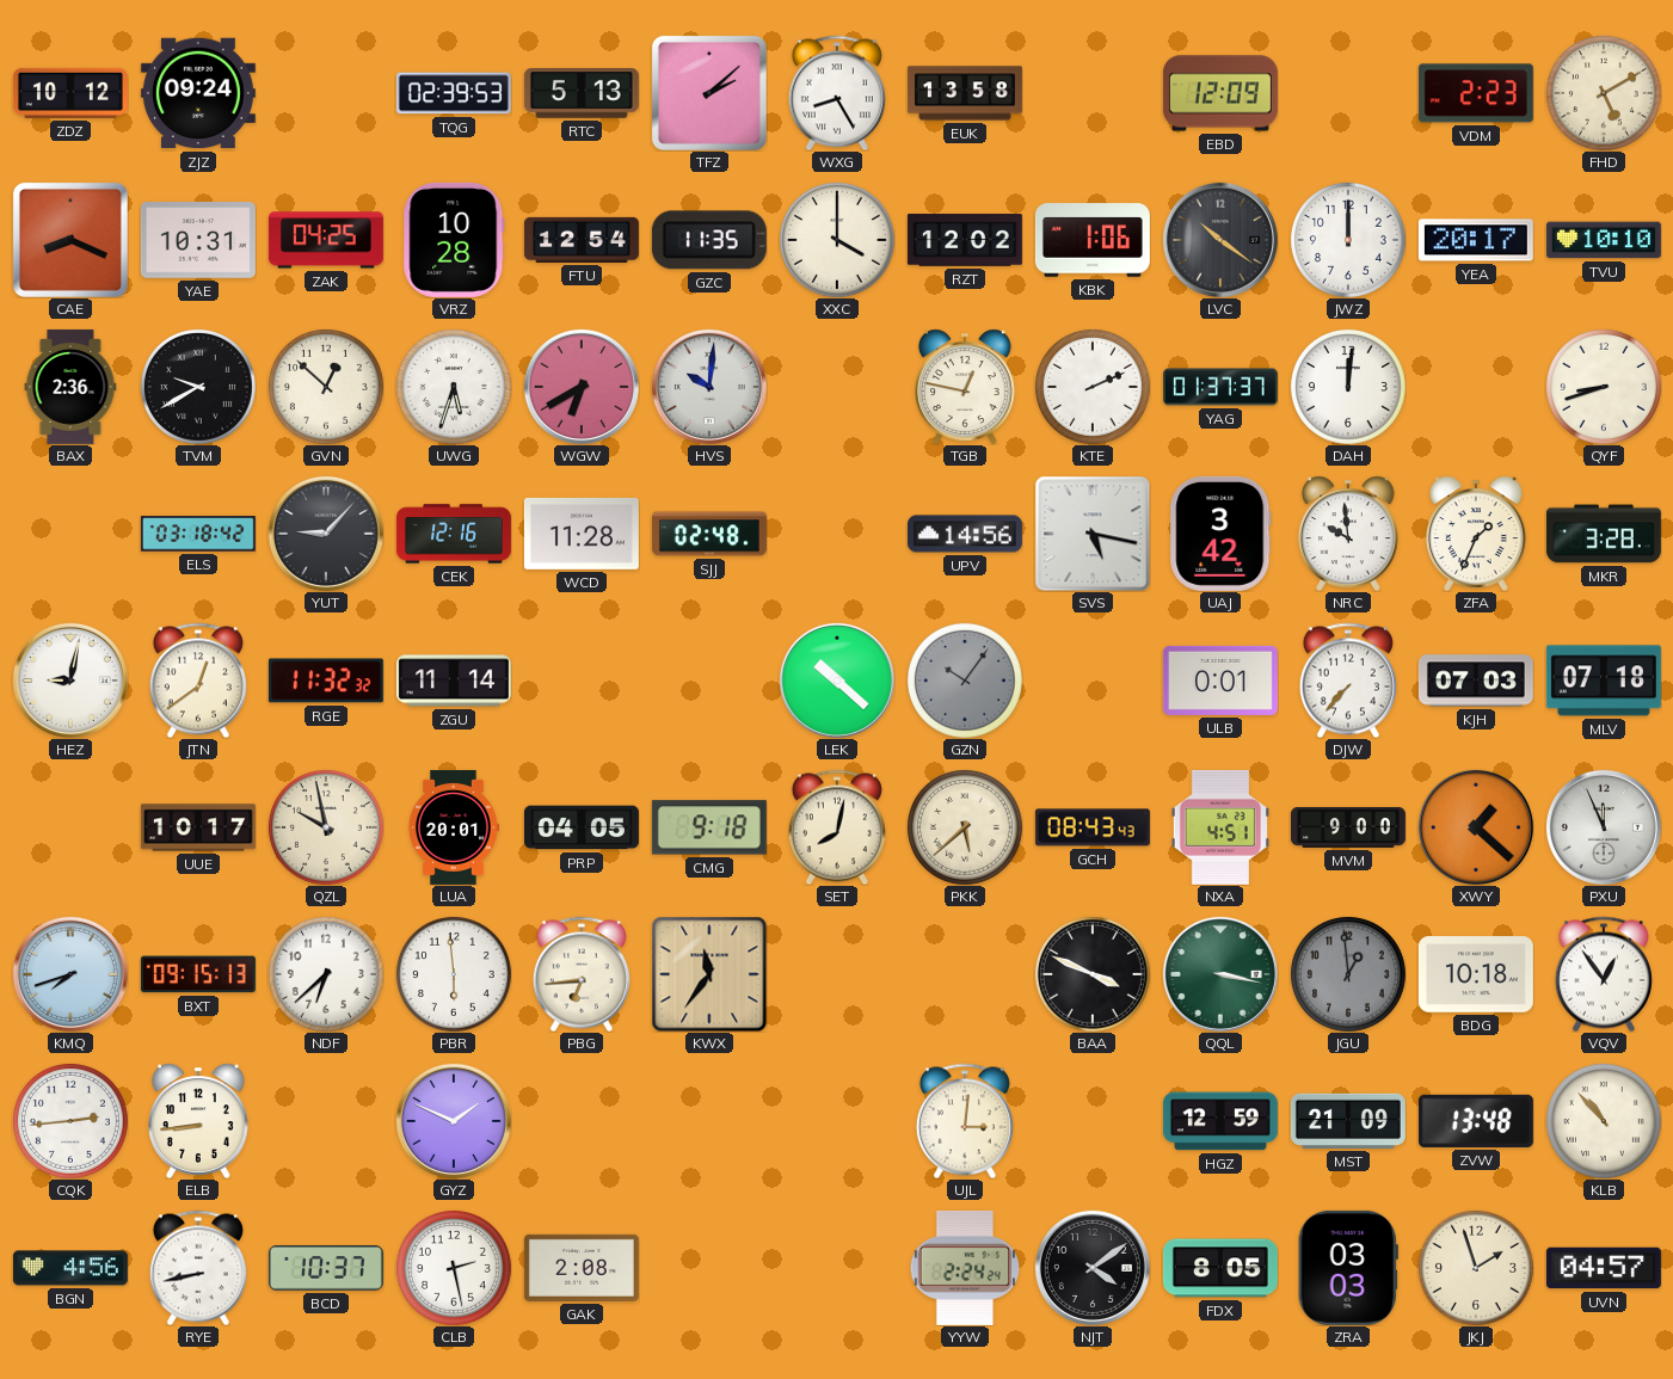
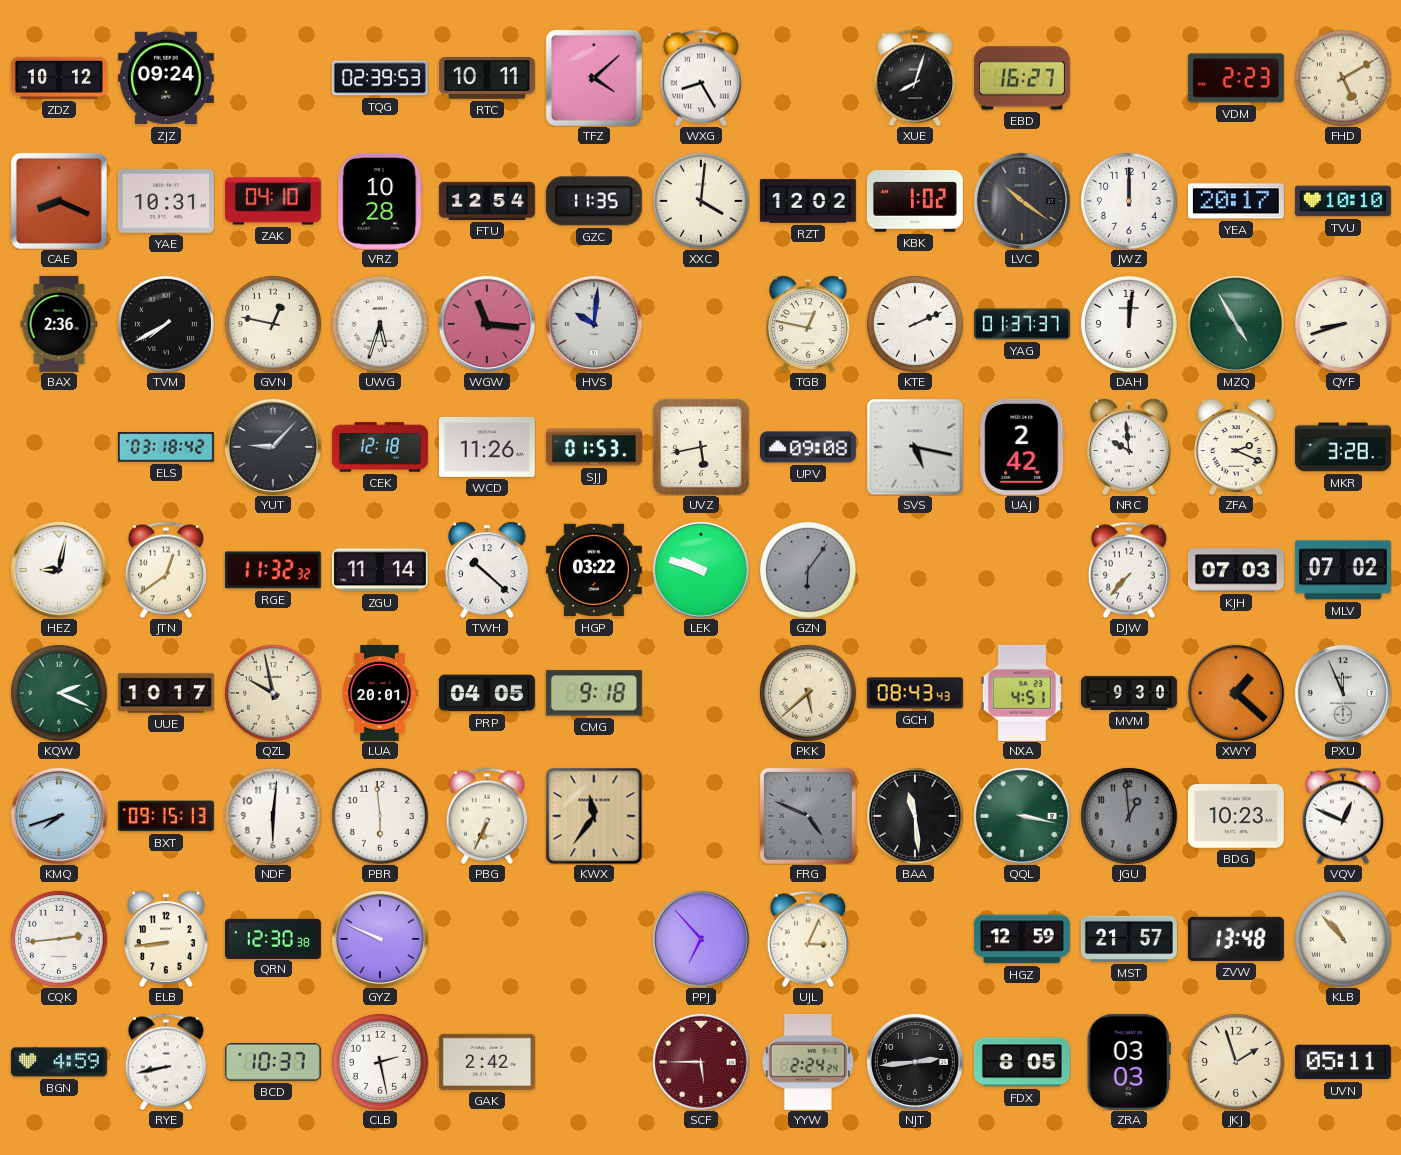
RTC: 5:13 -> 10:11
TFZ: 2:08 -> 4:08
EUK: 13:58 -> none
XUE: none -> 8:03
EBD: 12:09 -> 16:27
ZAK: 04:25 -> 04:10
XXC: 4:00 -> 4:01
KBK: 1:06 -> 1:02
TVM: 9:40 -> 7:40
GVN: 12:52 -> 12:47
WGW: 6:40 -> 11:16
MZQ: none -> 4:55
CEK: 12:16 -> 12:18
WCD: 11:28 -> 11:26
SJJ: 02:48 -> 01:53
UVZ: none -> 5:43
UPV: 14:56 -> 09:08
UAJ: 3:42 -> 2:42
ZFA: 1:34 -> 2:19
TWH: none -> 10:22
HGP: none -> 03:22
LEK: 10:22 -> 9:48
GZN: 10:06 -> 6:06
ULB: 0:01 -> none
MLV: 07:18 -> 07:02
KQW: none -> 2:19
SET: 8:02 -> none
MVM: 9:00 -> 9:30
NDF: 6:38 -> 6:01
PBG: 6:44 -> 6:34
FRG: none -> 4:49
BAA: 3:49 -> 11:29
BDG: 10:18 -> 10:23
VQV: 12:54 -> 12:49
QRN: none -> 12:30
GYZ: 1:49 -> 9:49
PPJ: none -> 6:53
UJL: 3:01 -> 3:04
MST: 21:09 -> 21:57
BGN: 4:56 -> 4:59
GAK: 2:08 -> 2:42
SCF: none -> 5:45
NJT: 4:09 -> 2:44
UVN: 04:57 -> 05:11
